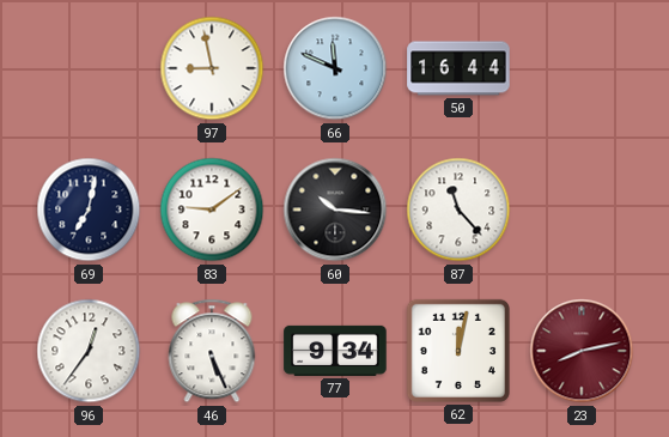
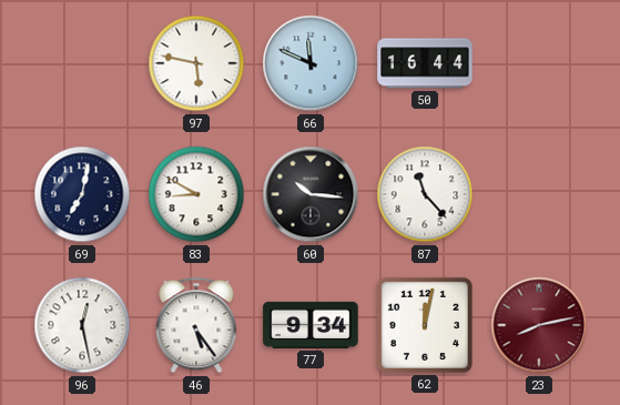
97: 8:58 -> 5:47
83: 9:09 -> 8:50
96: 12:36 -> 12:28
46: 5:26 -> 5:24
